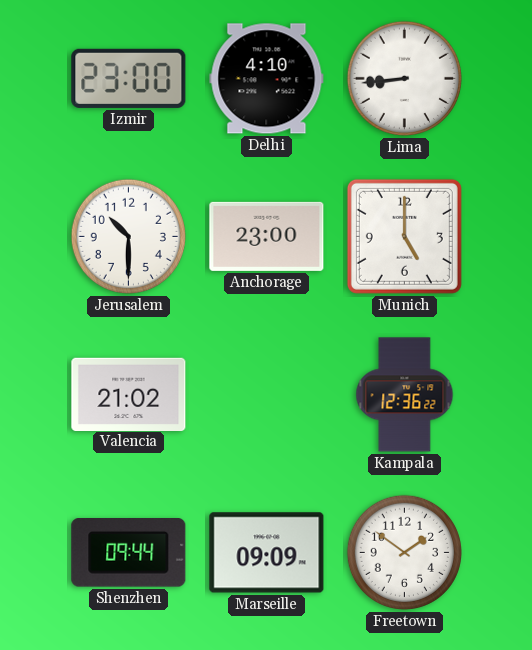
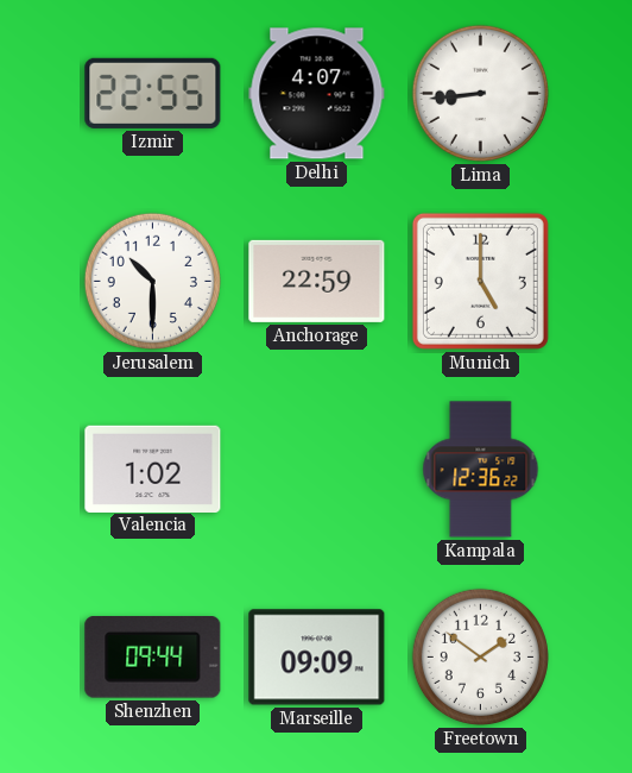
Izmir: 23:00 -> 22:55
Delhi: 4:10 -> 4:07
Anchorage: 23:00 -> 22:59
Valencia: 21:02 -> 1:02
